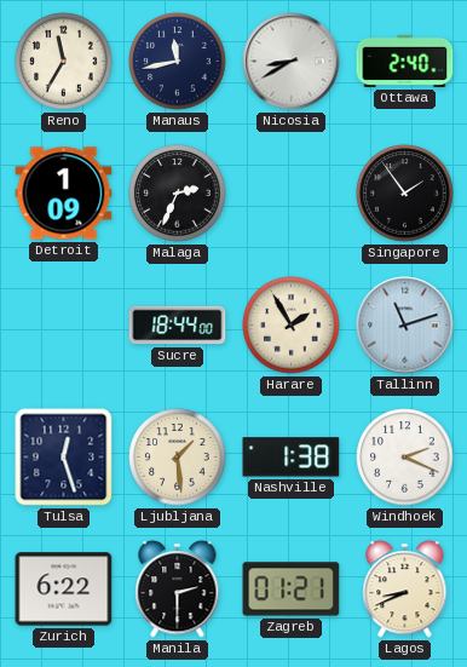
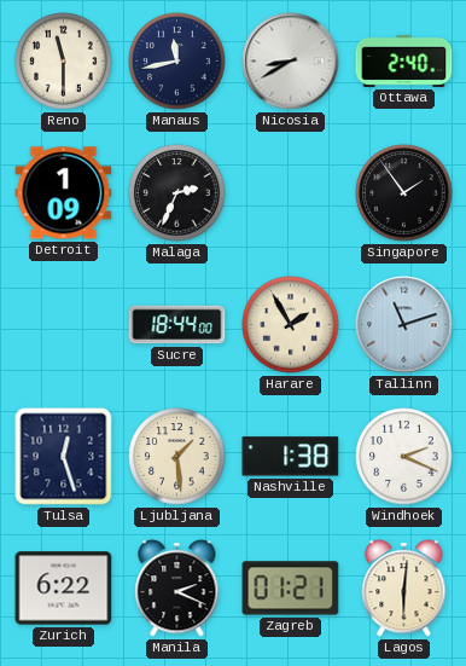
Reno: 11:35 -> 11:30
Manila: 2:30 -> 2:19
Lagos: 8:41 -> 6:01
